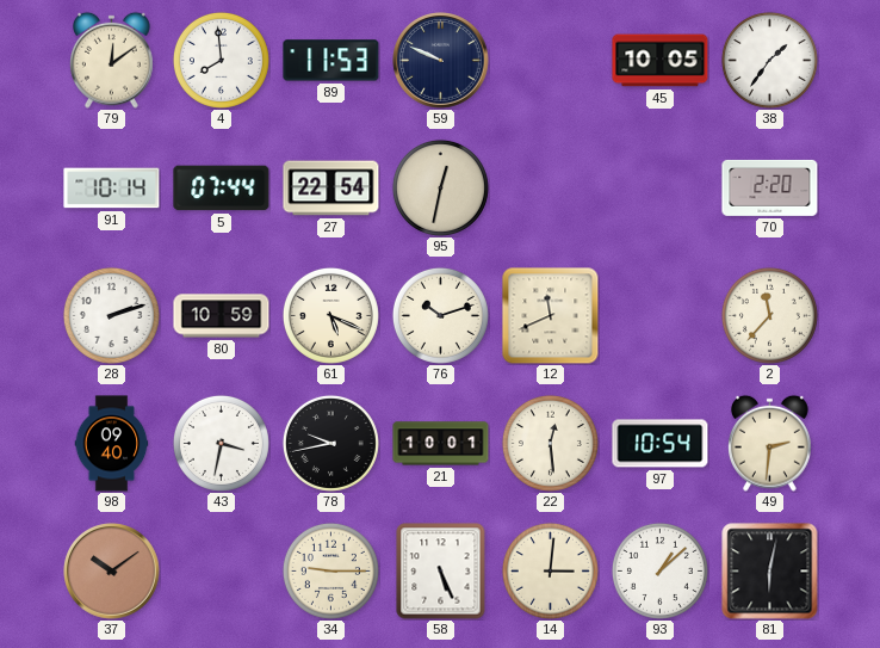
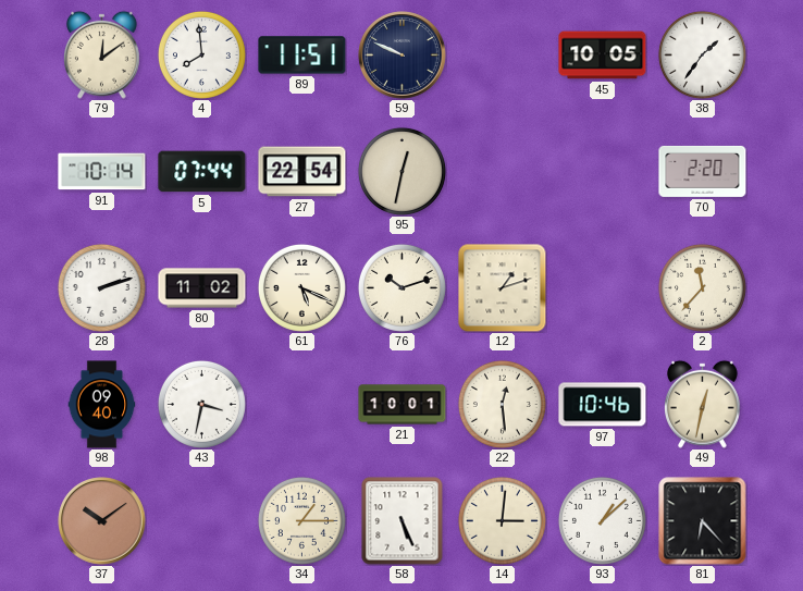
89: 11:53 -> 11:51
80: 10:59 -> 11:02
12: 11:41 -> 1:12
78: 9:43 -> none
97: 10:54 -> 10:46
49: 2:31 -> 12:32
34: 9:15 -> 1:15
81: 6:02 -> 6:23
